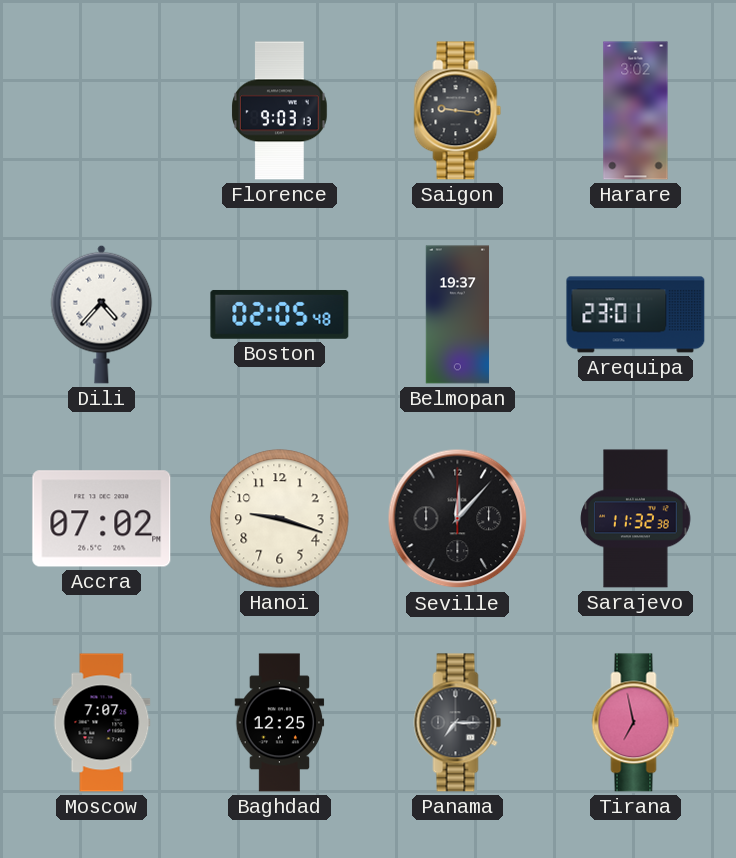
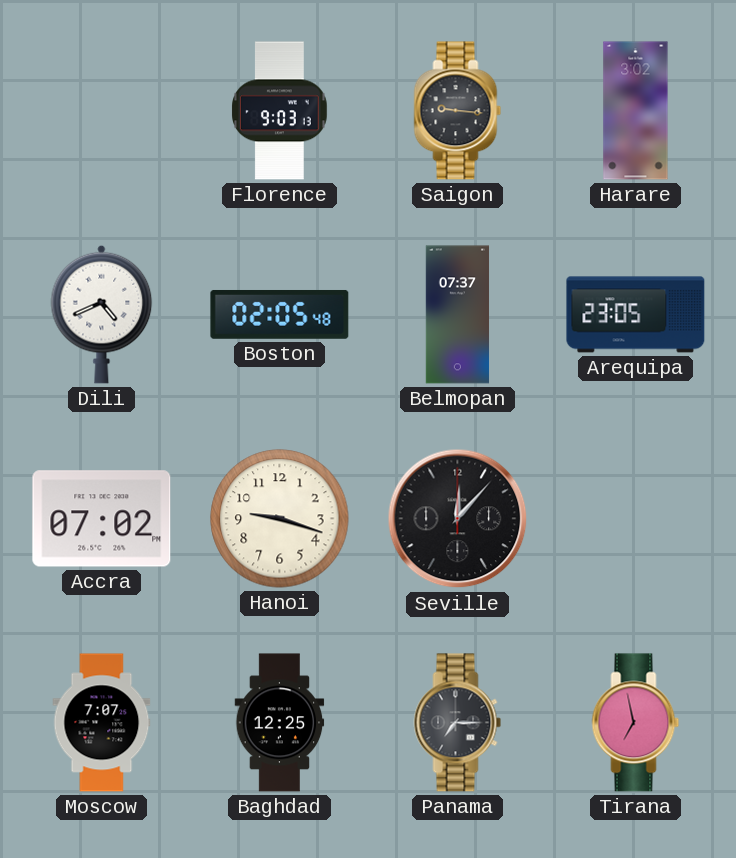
Dili: 4:37 -> 4:41
Belmopan: 19:37 -> 07:37
Arequipa: 23:01 -> 23:05
Sarajevo: 11:32 -> none
